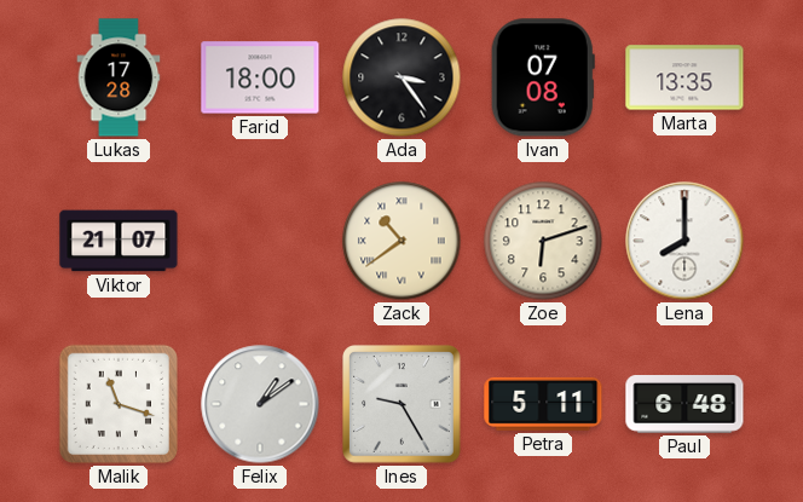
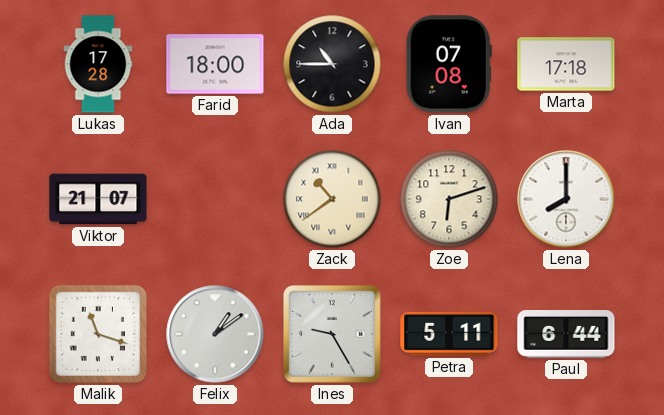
Ada: 3:24 -> 10:45
Marta: 13:35 -> 17:18
Paul: 6:48 -> 6:44
